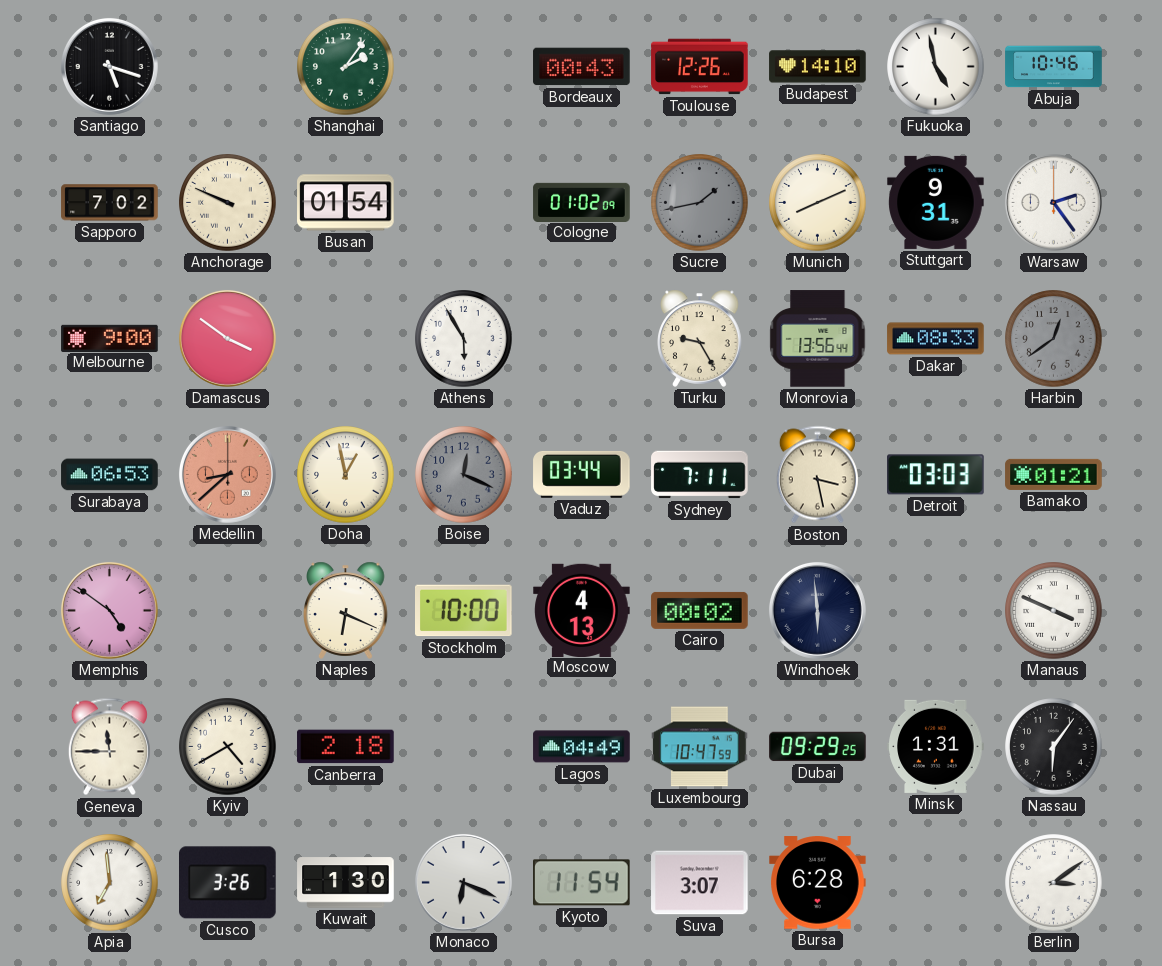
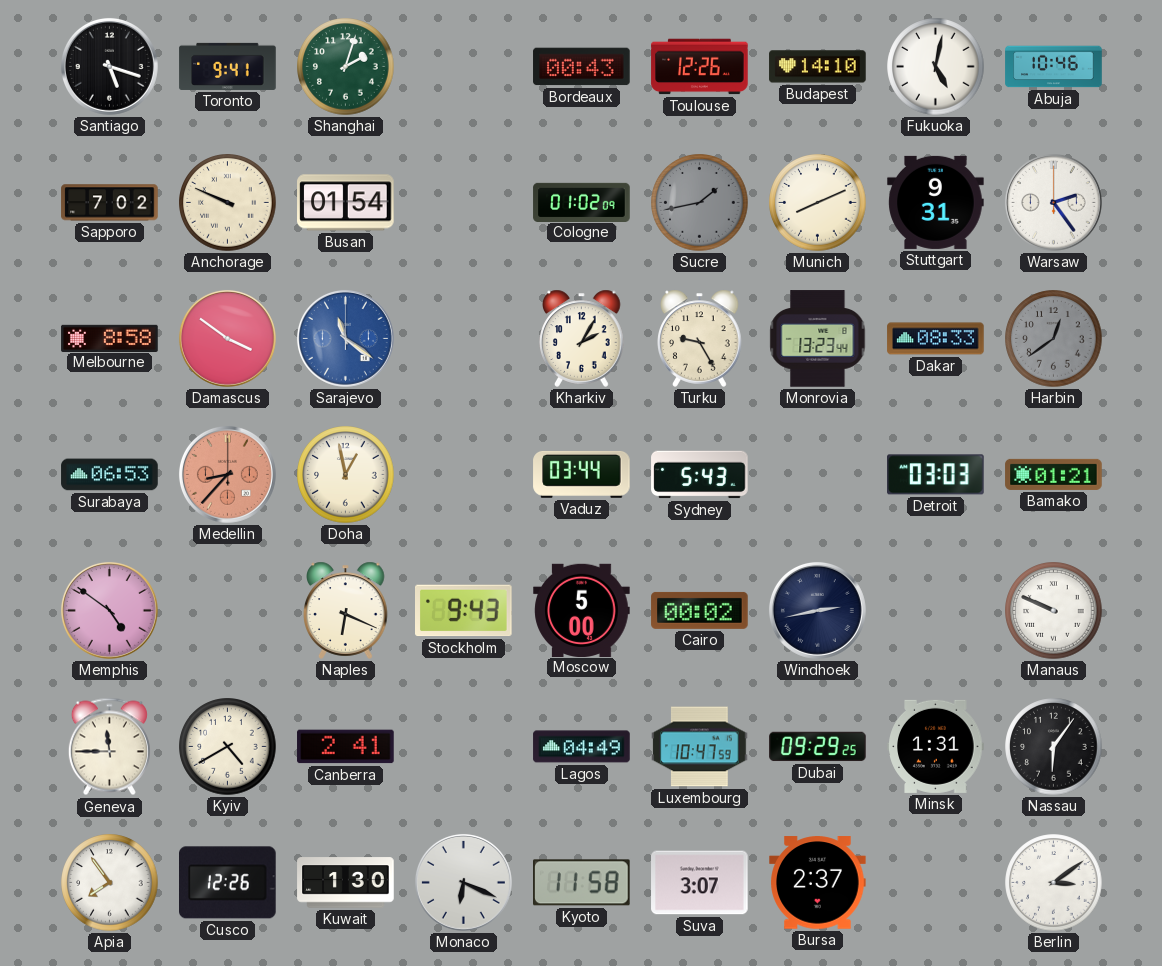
Toronto: none -> 9:41
Shanghai: 2:06 -> 2:03
Fukuoka: 4:58 -> 5:02
Melbourne: 9:00 -> 8:58
Sarajevo: none -> 11:21
Athens: 5:55 -> none
Kharkiv: none -> 2:05
Monrovia: 13:56 -> 13:23
Medellin: 8:38 -> 8:37
Boise: 12:19 -> none
Sydney: 7:11 -> 5:43
Boston: 3:28 -> none
Stockholm: 10:00 -> 9:43
Moscow: 4:13 -> 5:00
Windhoek: 5:59 -> 2:43
Manaus: 3:49 -> 9:49
Canberra: 2:18 -> 2:41
Apia: 6:59 -> 7:54
Cusco: 3:26 -> 12:26
Kyoto: 11:54 -> 11:58
Bursa: 6:28 -> 2:37
